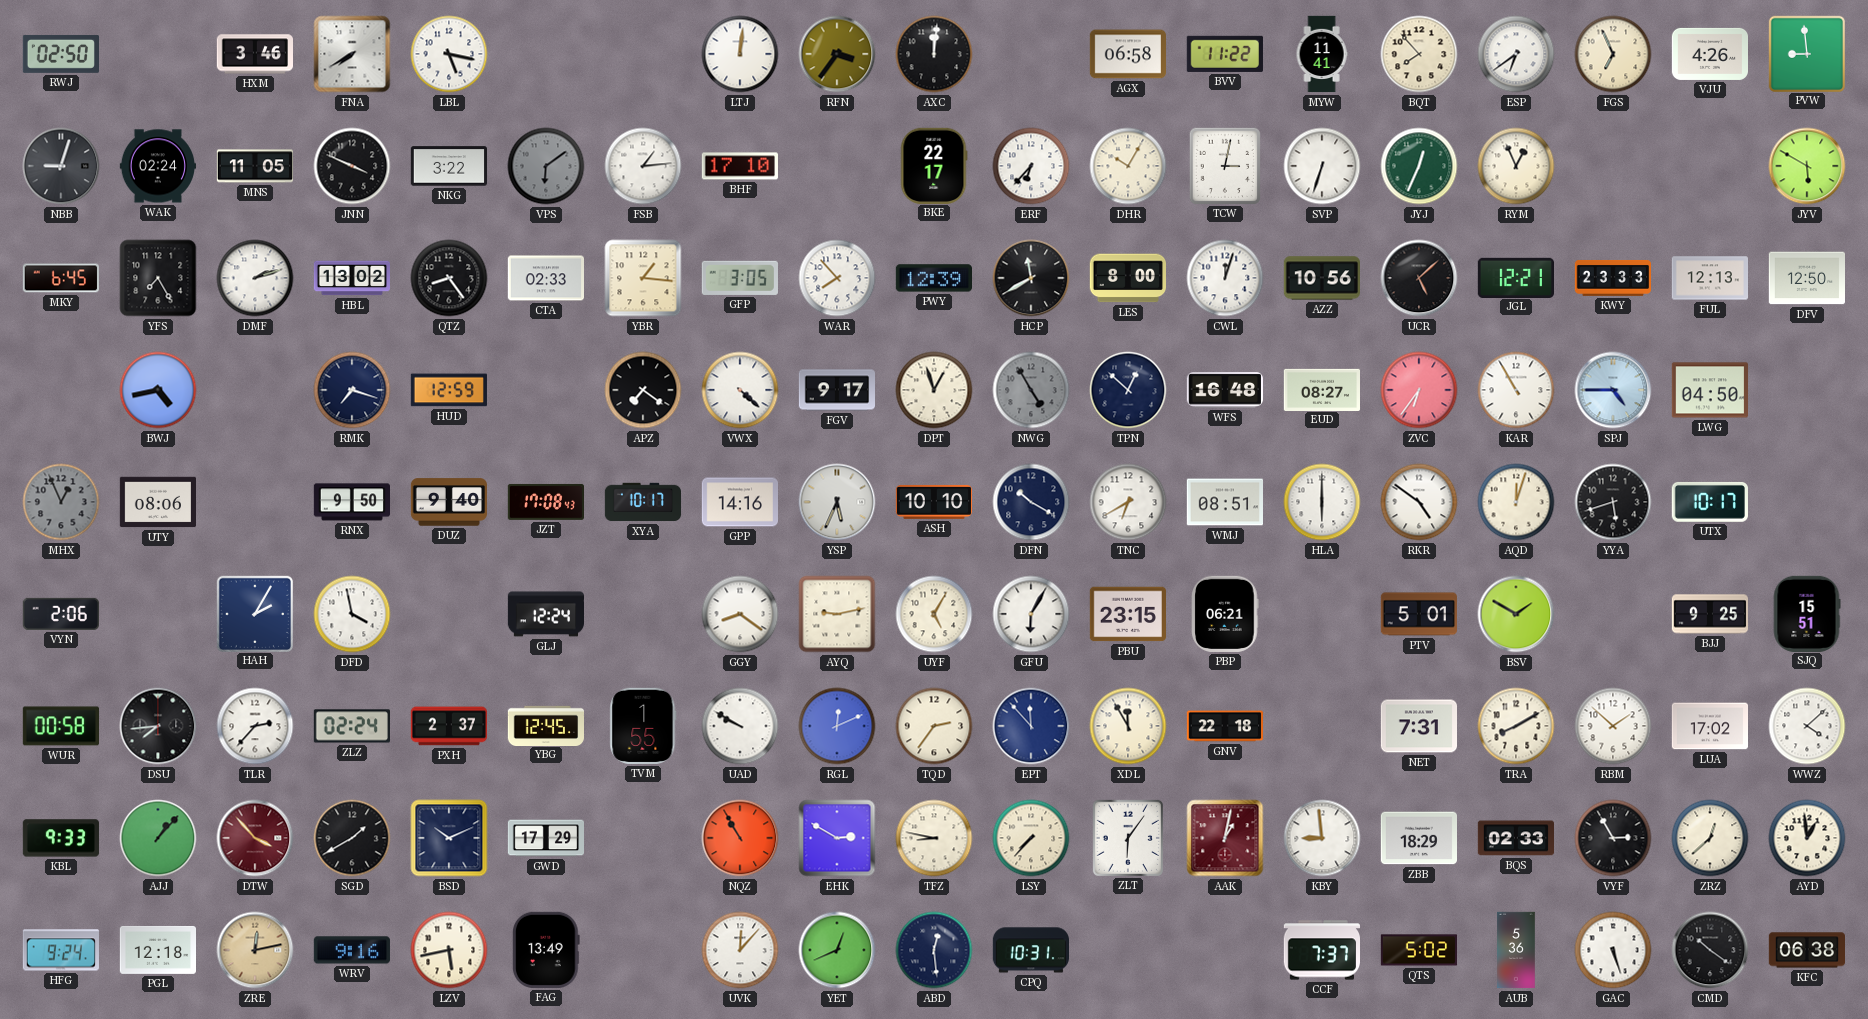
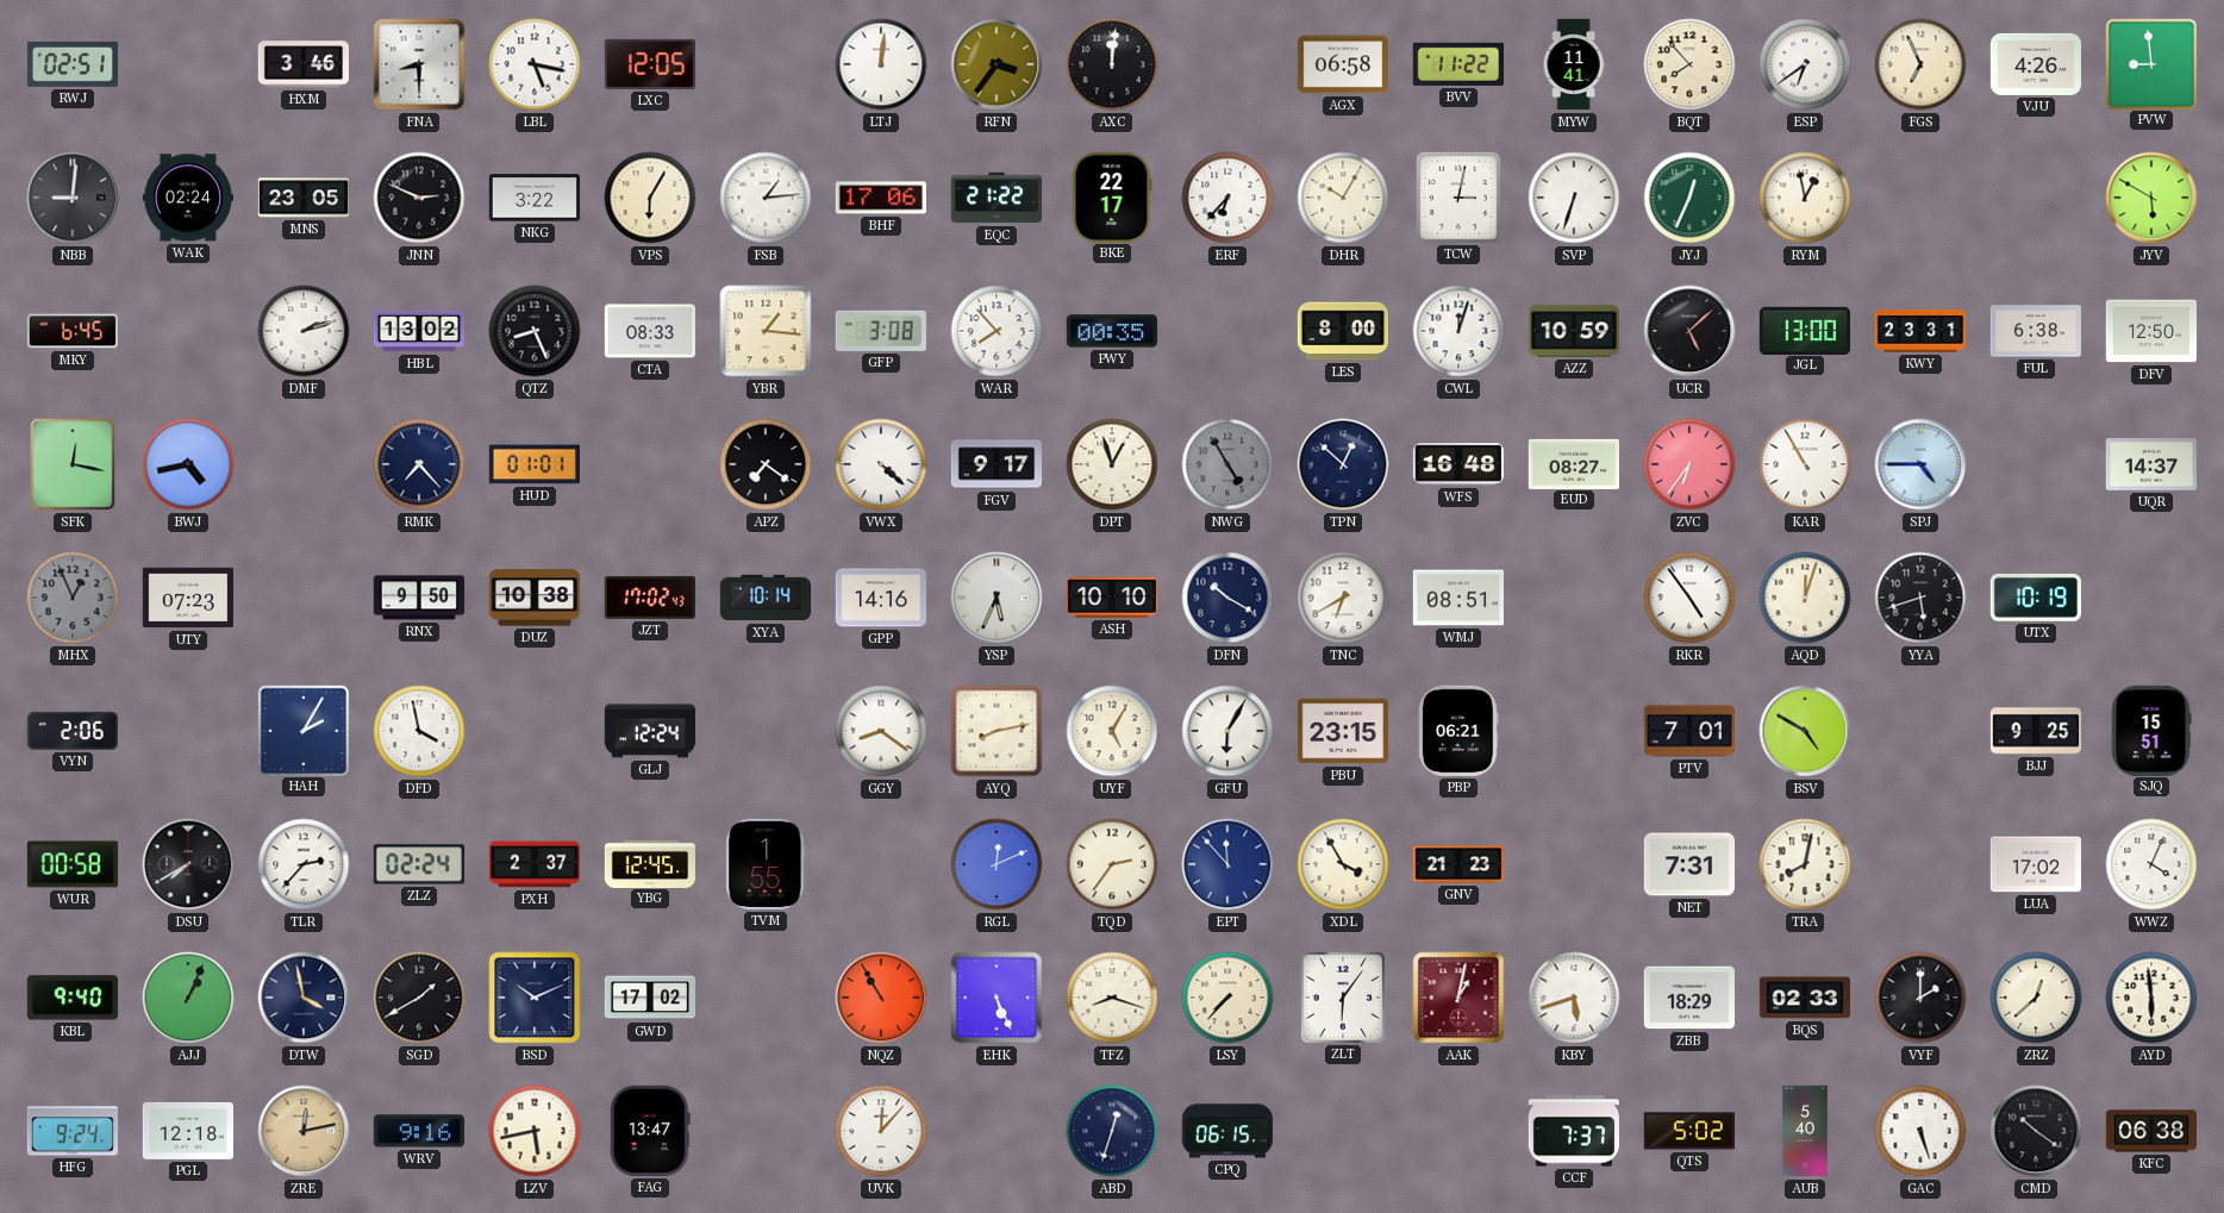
RWJ: 02:50 -> 02:51
FNA: 7:40 -> 8:30
LXC: none -> 12:05
NBB: 9:03 -> 9:01
MNS: 11:05 -> 23:05
JNN: 3:49 -> 2:49
VPS: 6:09 -> 6:05
VPS dial: grey -> cream
BHF: 17:10 -> 17:06
EQC: none -> 21:22
RYM: 12:56 -> 12:58
YFS: 7:25 -> none
QTZ: 8:24 -> 8:26
CTA: 02:33 -> 08:33
GFP: 3:05 -> 3:08
PWY: 12:39 -> 00:35
HCP: 11:40 -> none
AZZ: 10:56 -> 10:59
JGL: 12:21 -> 13:00
KWY: 23:33 -> 23:31
FUL: 12:13 -> 6:38
SFK: none -> 12:17
RMK: 7:18 -> 7:23
HUD: 12:59 -> 01:01
LWG: 04:50 -> none
UQR: none -> 14:37
UTY: 08:06 -> 07:23
DUZ: 9:40 -> 10:38
JZT: 17:08 -> 17:02
XYA: 10:17 -> 10:14
HLA: 6:00 -> none
RKR: 4:51 -> 4:54
UTX: 10:17 -> 10:19
AYQ: 9:13 -> 8:13
PTV: 5:01 -> 7:01
BSV: 1:50 -> 4:50
DSU: 7:44 -> 7:40
UAD: 9:50 -> none
XDL: 11:55 -> 3:55
GNV: 22:18 -> 21:23
TRA: 8:10 -> 8:02
RBM: 1:52 -> none
WWZ: 4:08 -> 4:04
KBL: 9:33 -> 9:40
AJJ: 1:07 -> 1:04
DTW: 3:53 -> 3:58
DTW dial: burgundy -> navy
GWD: 17:29 -> 17:02
EHK: 2:50 -> 5:26
TFZ: 8:47 -> 8:18
KBY: 8:59 -> 5:42
VYF: 2:55 -> 2:00
AYD: 12:59 -> 5:59
FAG: 13:49 -> 13:47
YET: 12:41 -> none
ABD: 12:29 -> 12:33
CPQ: 10:31 -> 06:15
AUB: 5:36 -> 5:40
